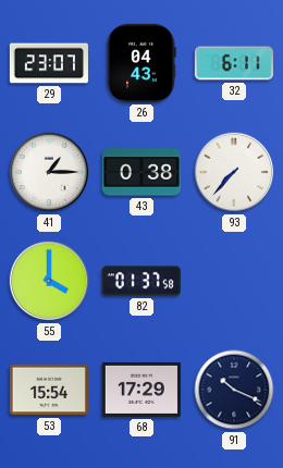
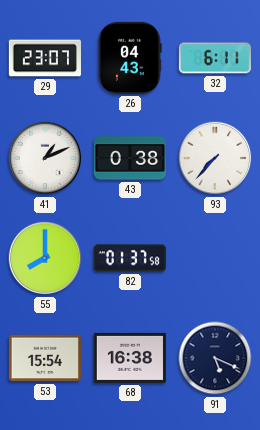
41: 1:15 -> 1:11
55: 4:00 -> 8:00
68: 17:29 -> 16:38
91: 10:19 -> 5:19
